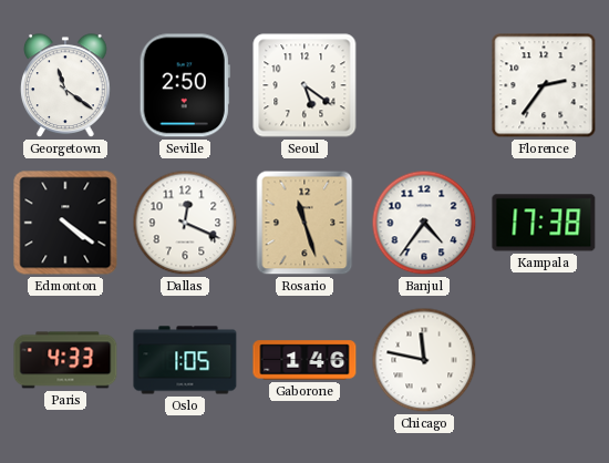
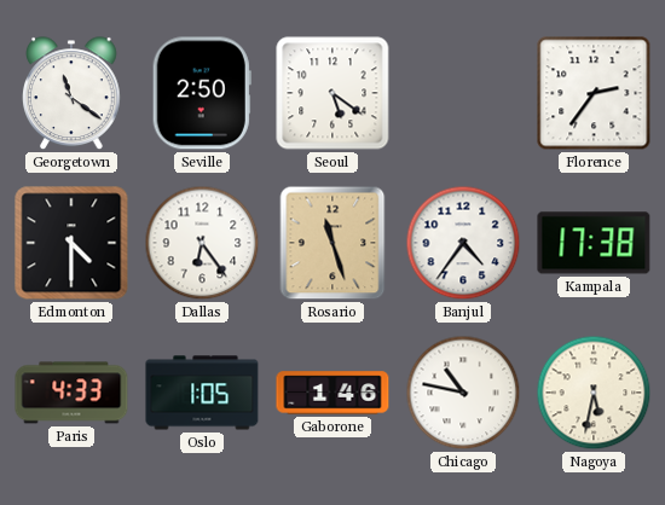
Edmonton: 4:21 -> 4:30
Dallas: 12:19 -> 6:24
Chicago: 11:47 -> 10:47
Nagoya: none -> 5:32
